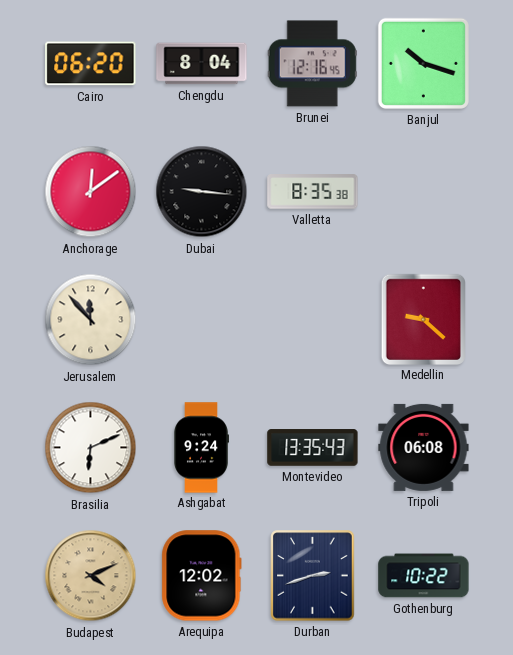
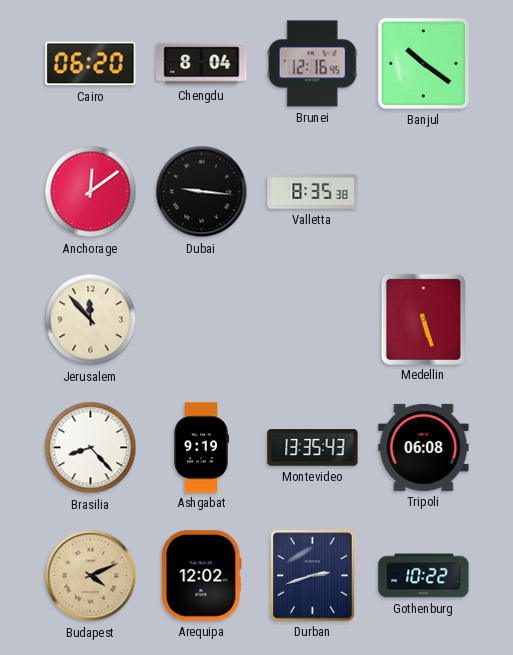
Banjul: 10:18 -> 10:21
Medellin: 9:22 -> 5:27
Brasilia: 6:11 -> 8:23
Ashgabat: 9:24 -> 9:19
